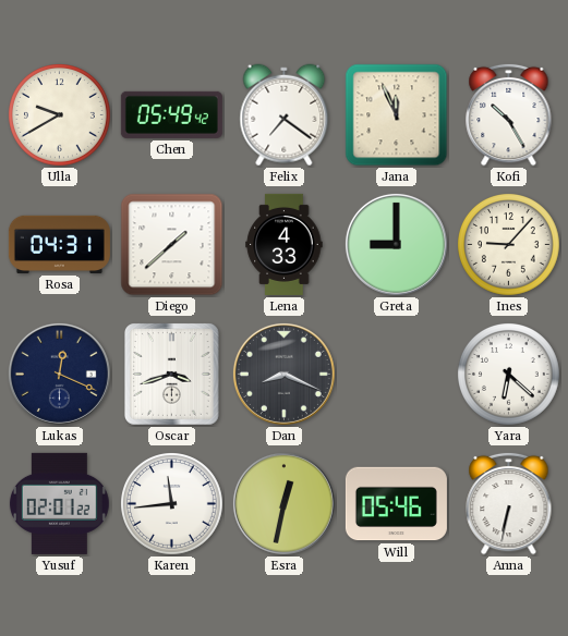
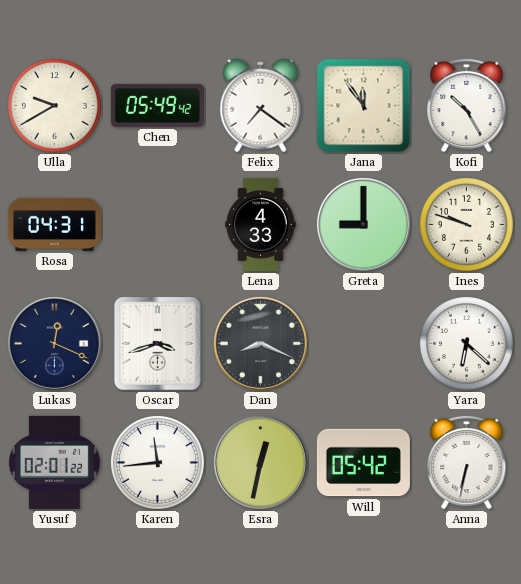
Jana: 11:56 -> 11:54
Diego: 1:38 -> none
Ines: 9:07 -> 9:48
Will: 05:46 -> 05:42
